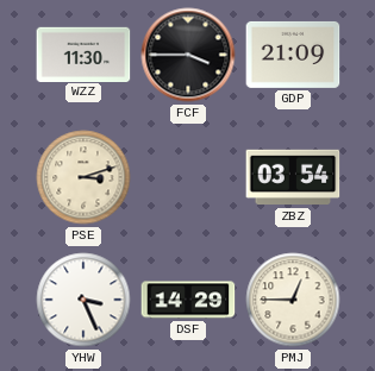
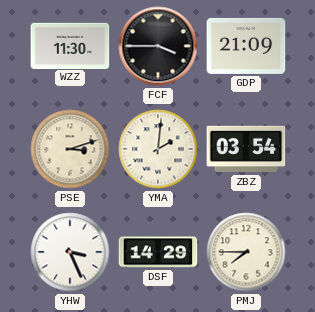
YMA: none -> 2:01
PMJ: 12:45 -> 7:45
